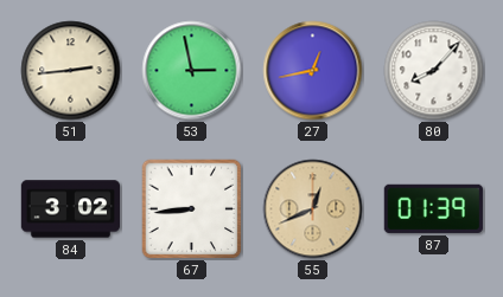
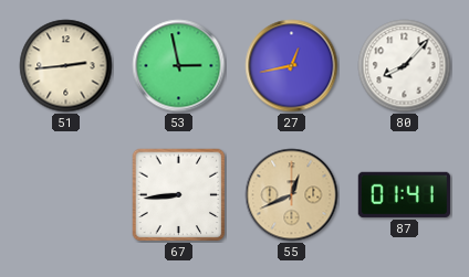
84: 3:02 -> none
87: 01:39 -> 01:41
